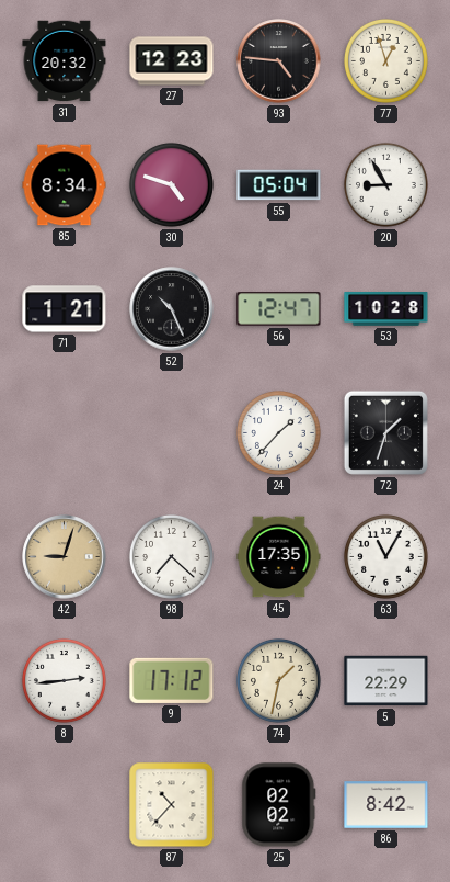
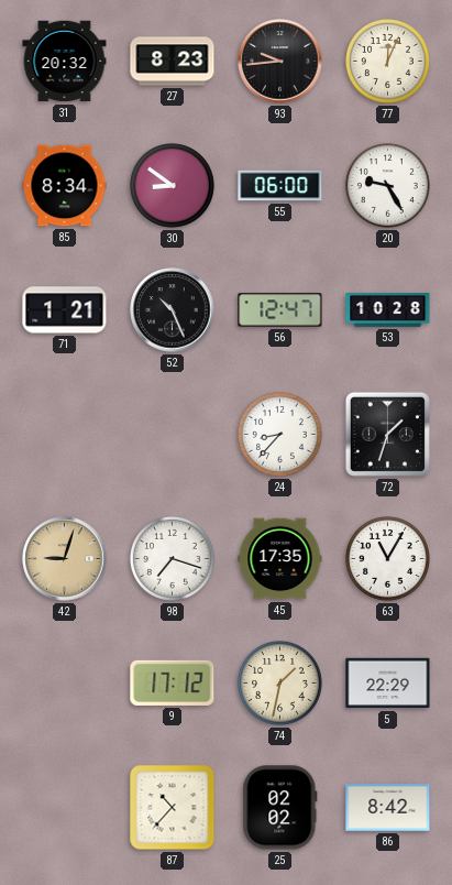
27: 12:23 -> 8:23
93: 4:46 -> 9:44
77: 12:57 -> 12:04
30: 4:48 -> 8:51
55: 05:04 -> 06:00
20: 8:55 -> 9:25
24: 1:37 -> 8:37
98: 7:22 -> 7:18
8: 2:44 -> none
